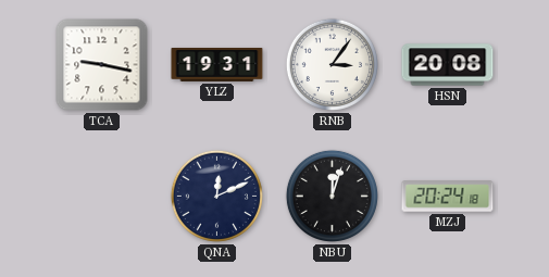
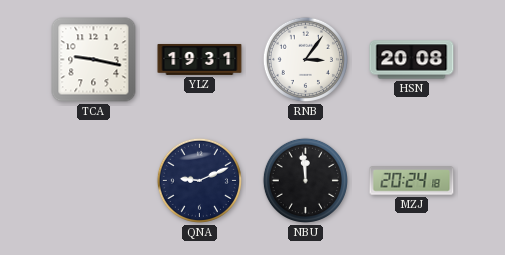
QNA: 12:11 -> 9:11
NBU: 12:03 -> 11:59
